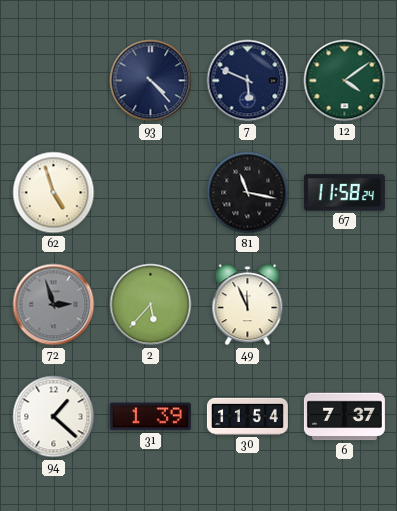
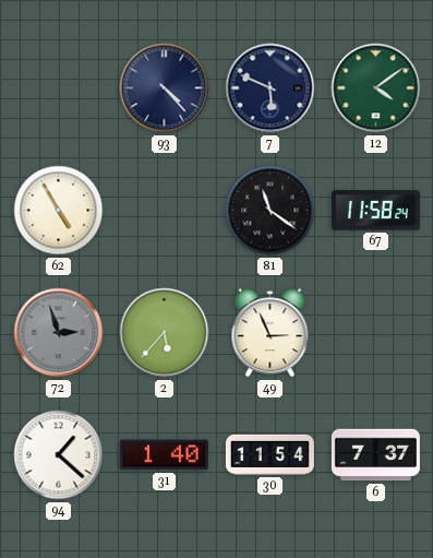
62: 4:57 -> 4:55
81: 11:17 -> 11:21
49: 11:56 -> 2:56
31: 1:39 -> 1:40
